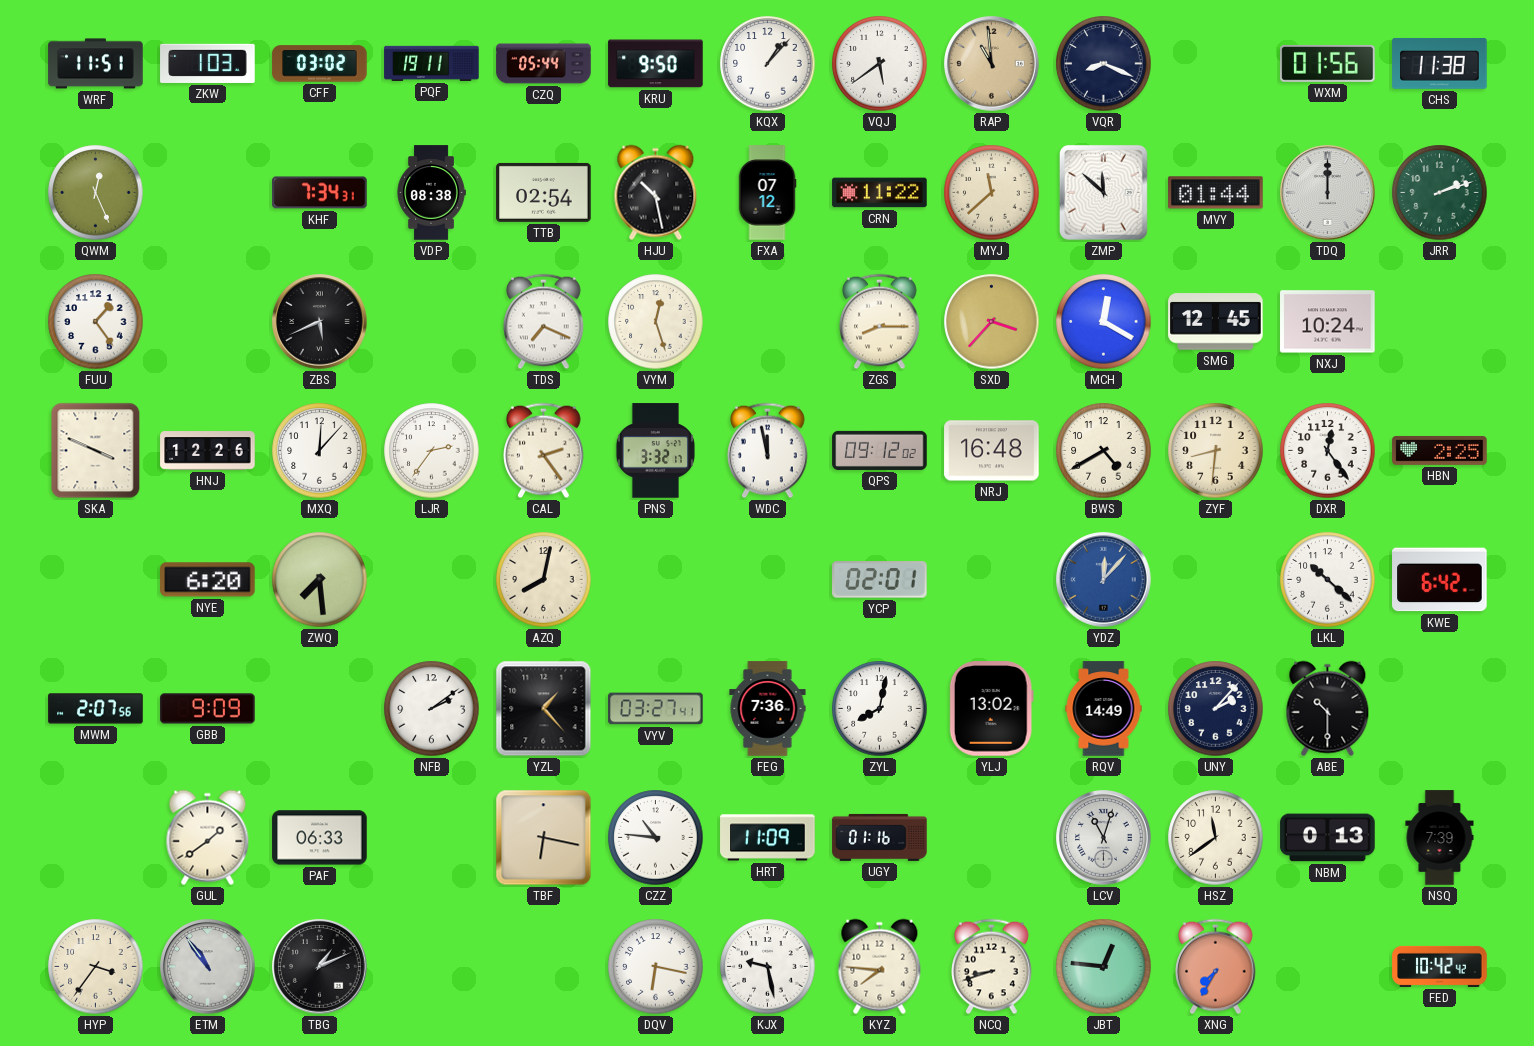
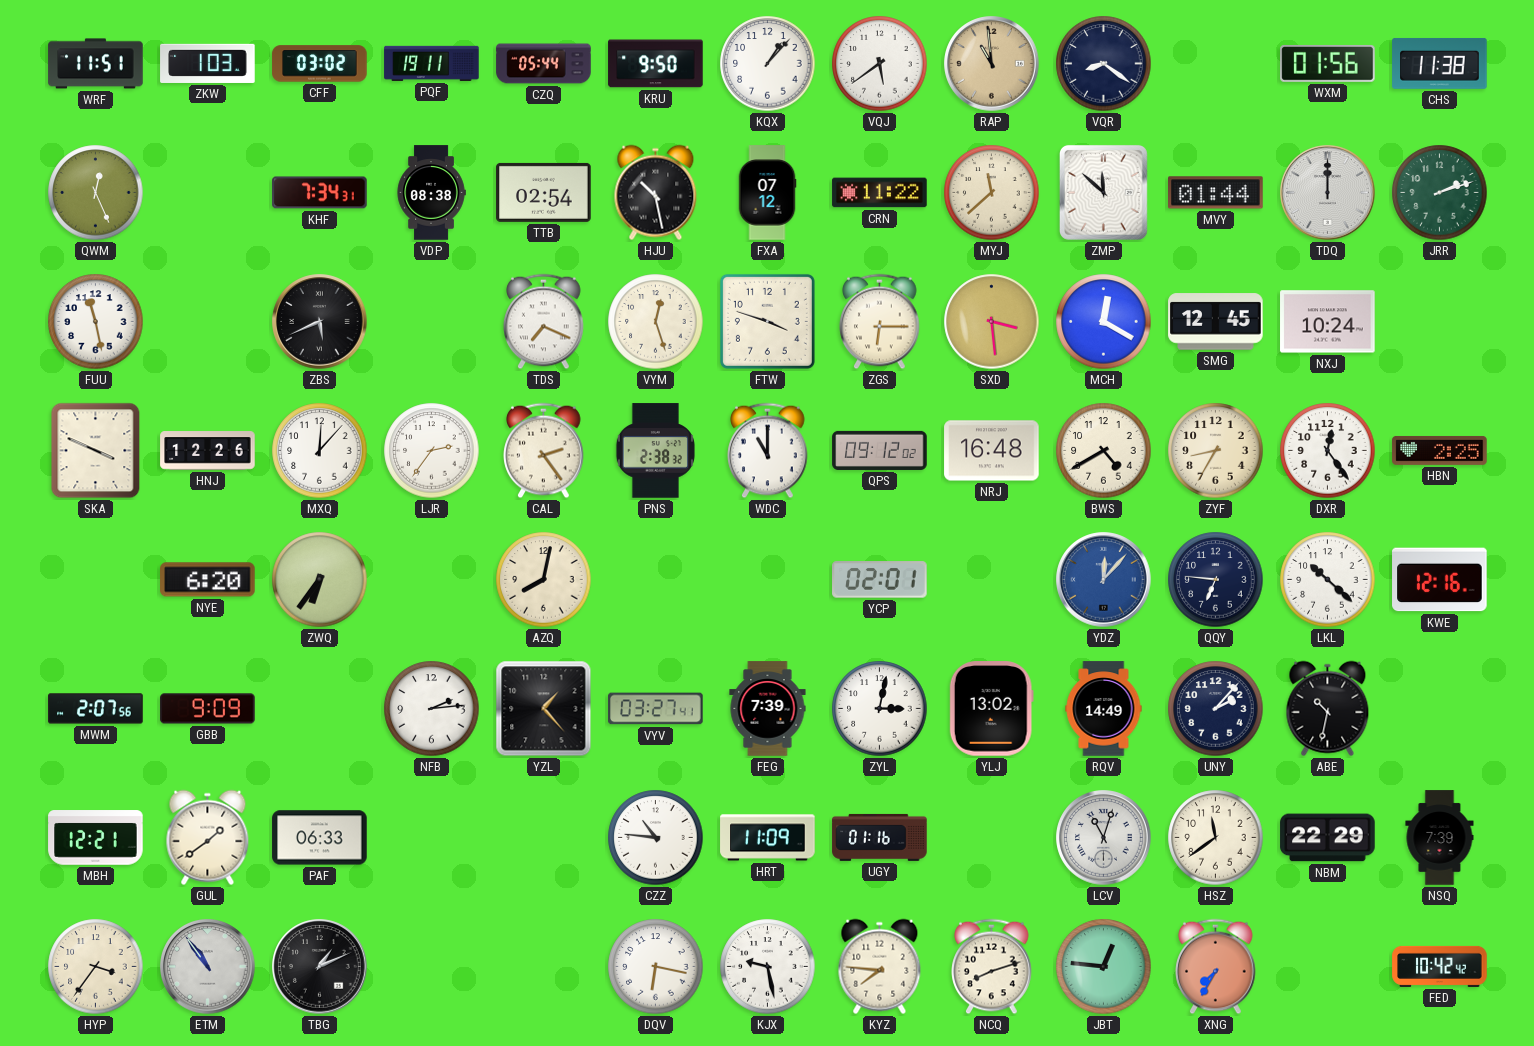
VQR: 8:19 -> 8:21
FUU: 1:24 -> 11:28
FTW: none -> 3:48
ZGS: 8:15 -> 6:15
SXD: 3:37 -> 3:29
PNS: 3:32 -> 2:38
WDC: 11:58 -> 11:00
ZYF: 8:31 -> 8:35
ZWQ: 7:29 -> 6:36
QQY: none -> 6:46
KWE: 6:42 -> 12:16
NFB: 2:09 -> 2:14
FEG: 7:36 -> 7:39
ZYL: 8:02 -> 3:02
ABE: 10:30 -> 10:32
MBH: none -> 12:21
TBF: 6:17 -> none
NBM: 0:13 -> 22:29
NCQ: 8:42 -> 8:12
